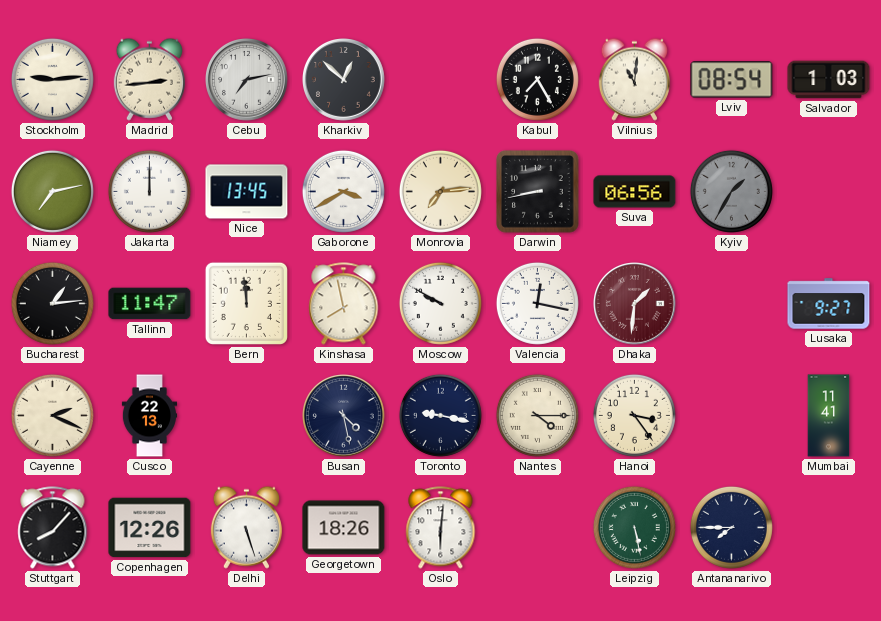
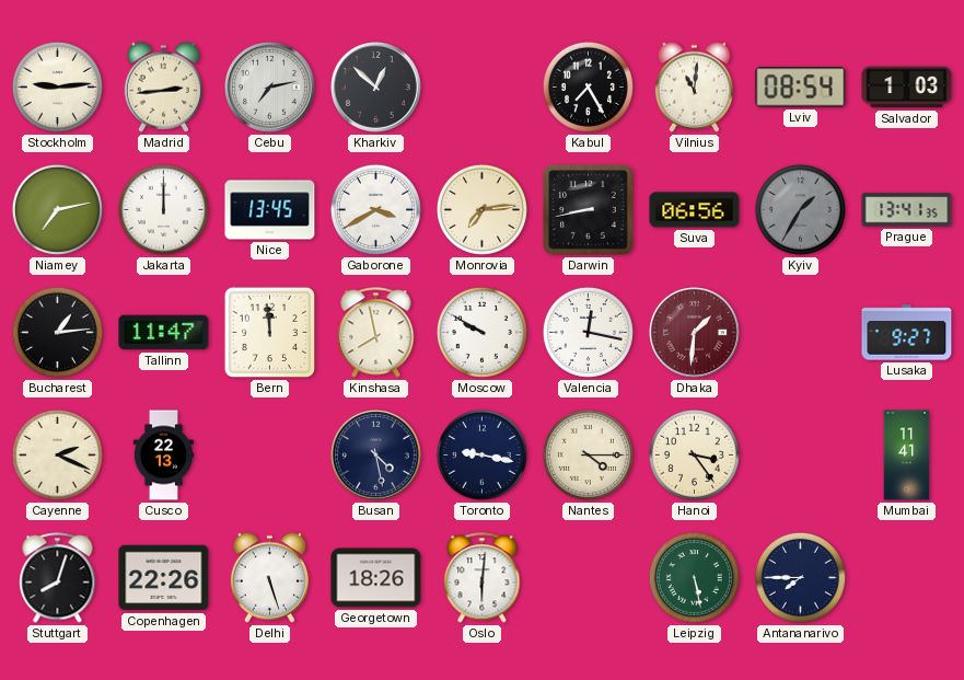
Prague: none -> 13:41
Stuttgart: 8:07 -> 8:03
Copenhagen: 12:26 -> 22:26
